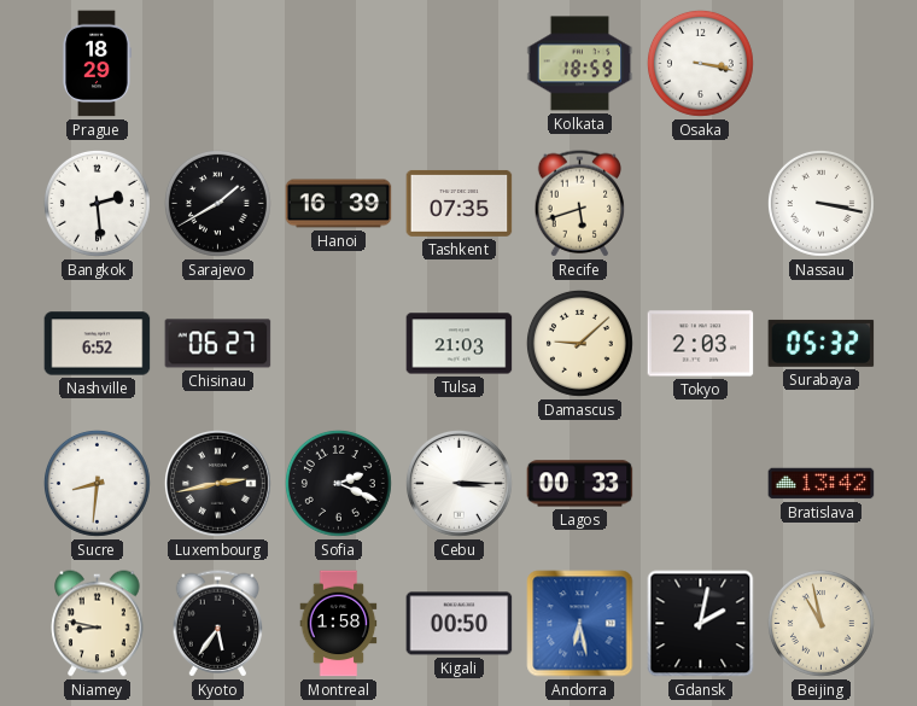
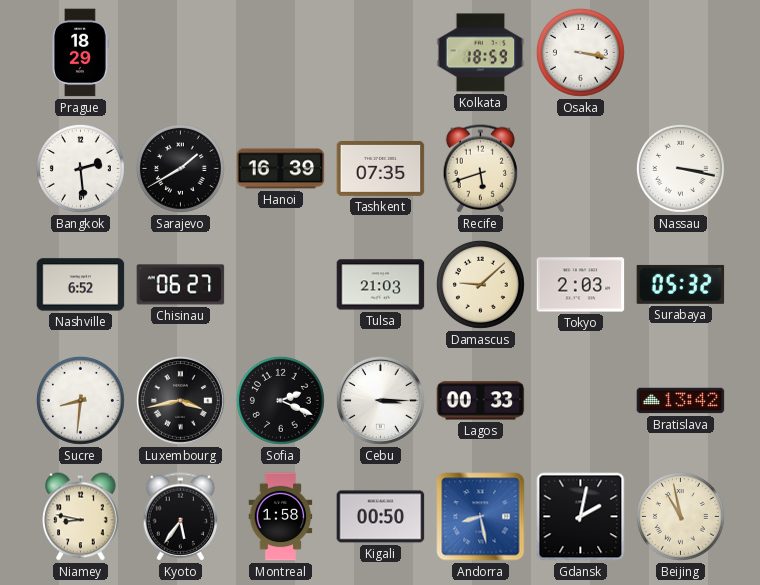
Luxembourg: 2:43 -> 3:43
Andorra: 6:28 -> 8:28
